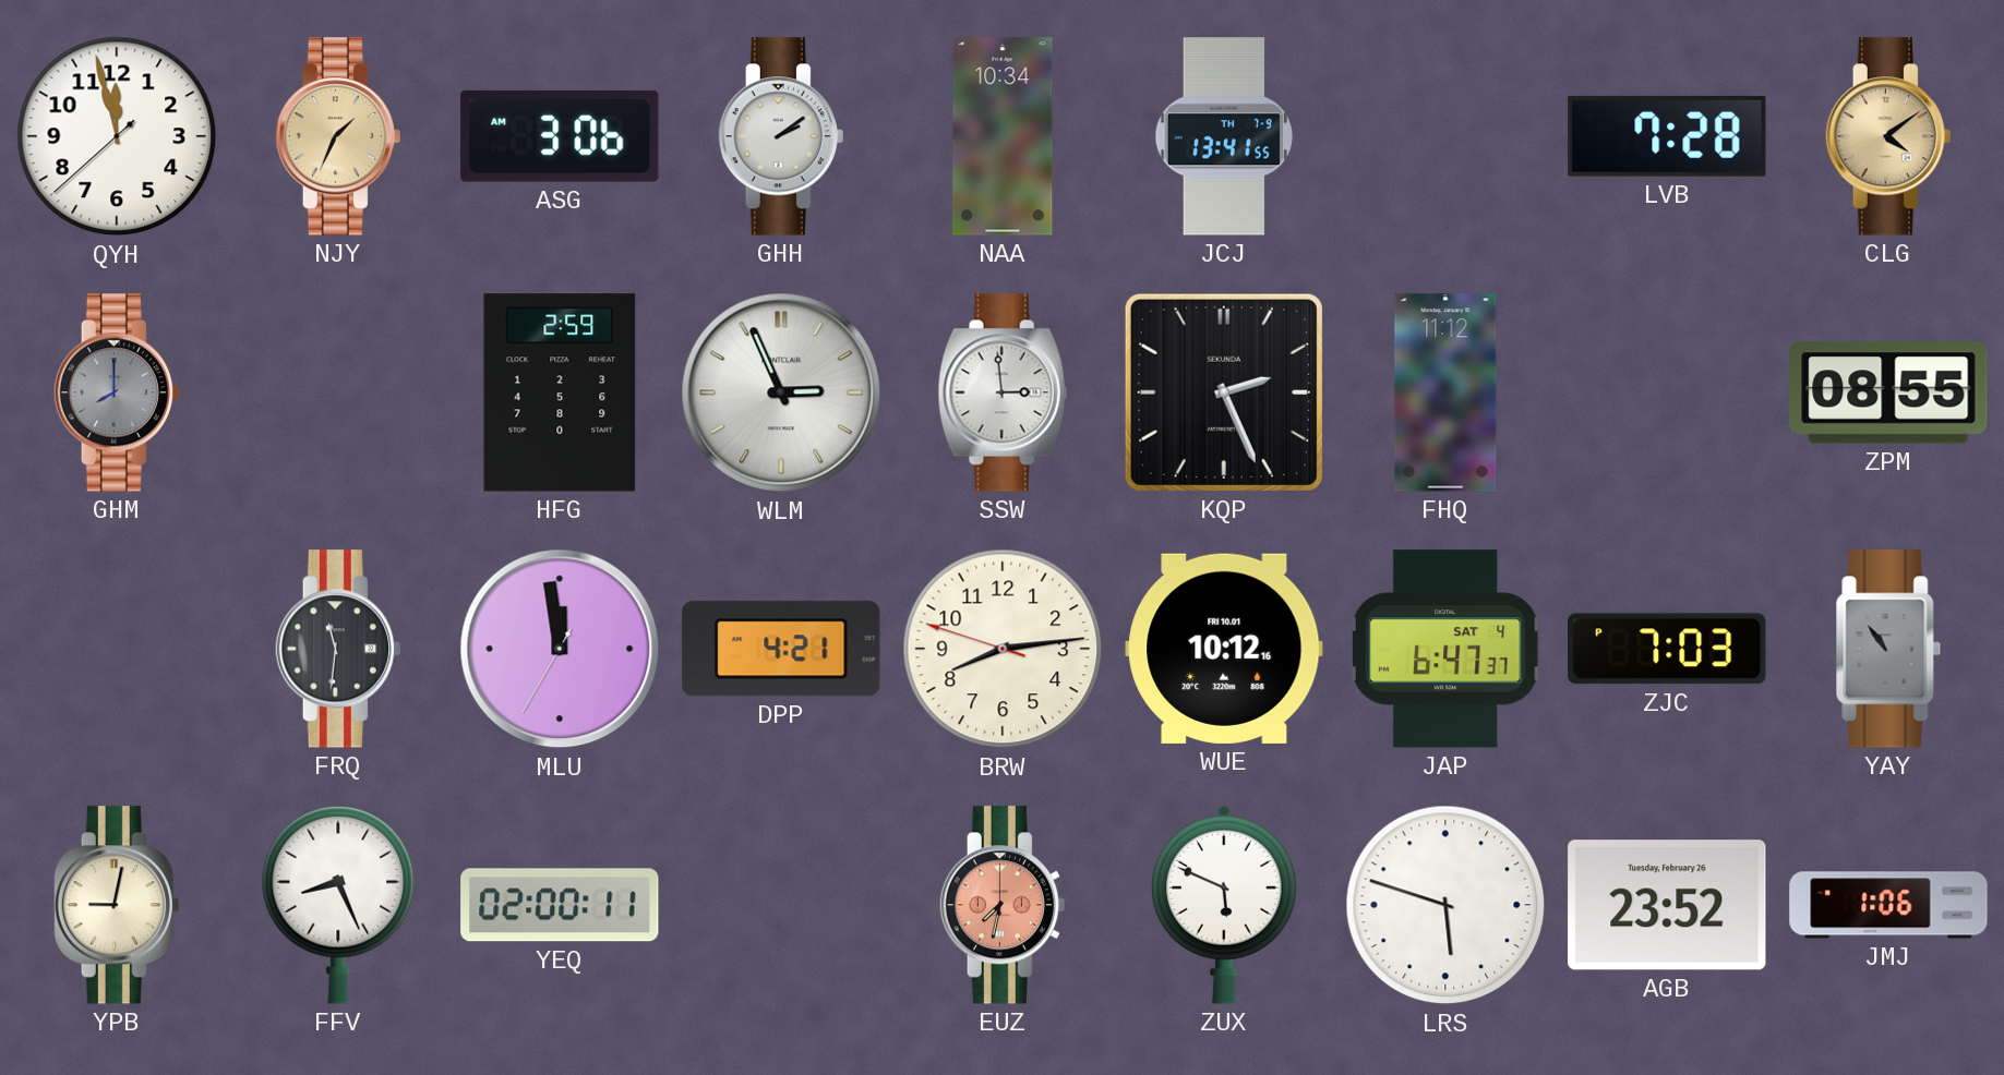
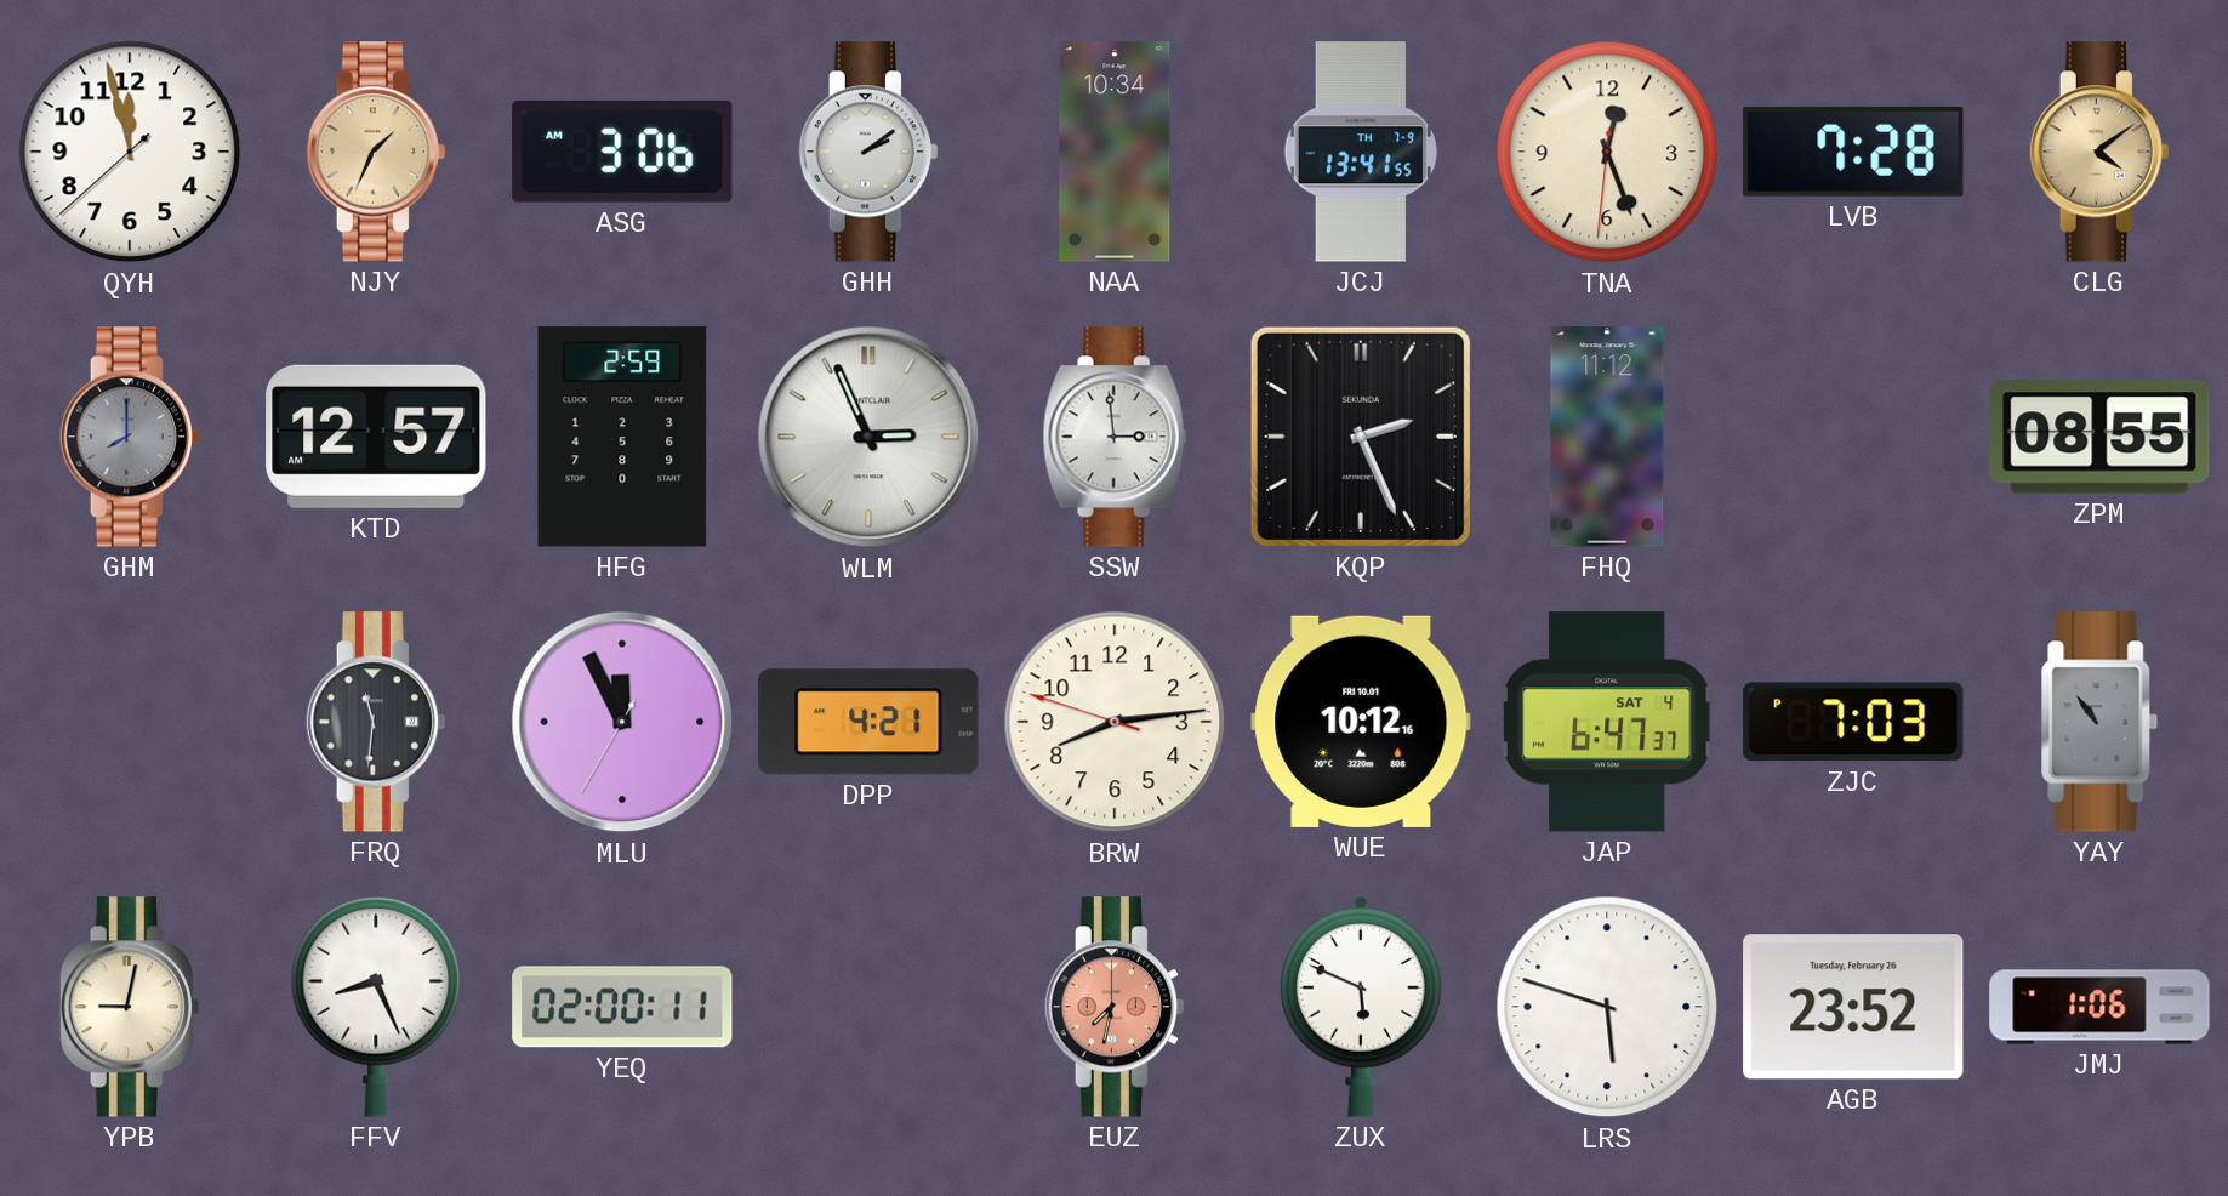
TNA: none -> 12:26
KTD: none -> 12:57
MLU: 11:58 -> 11:55
